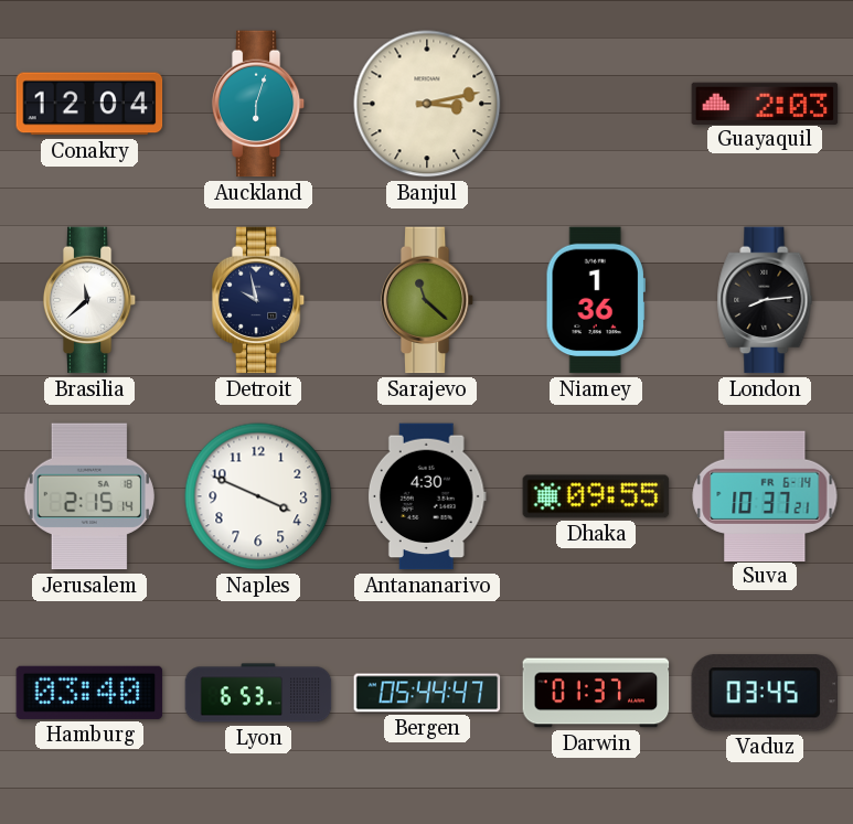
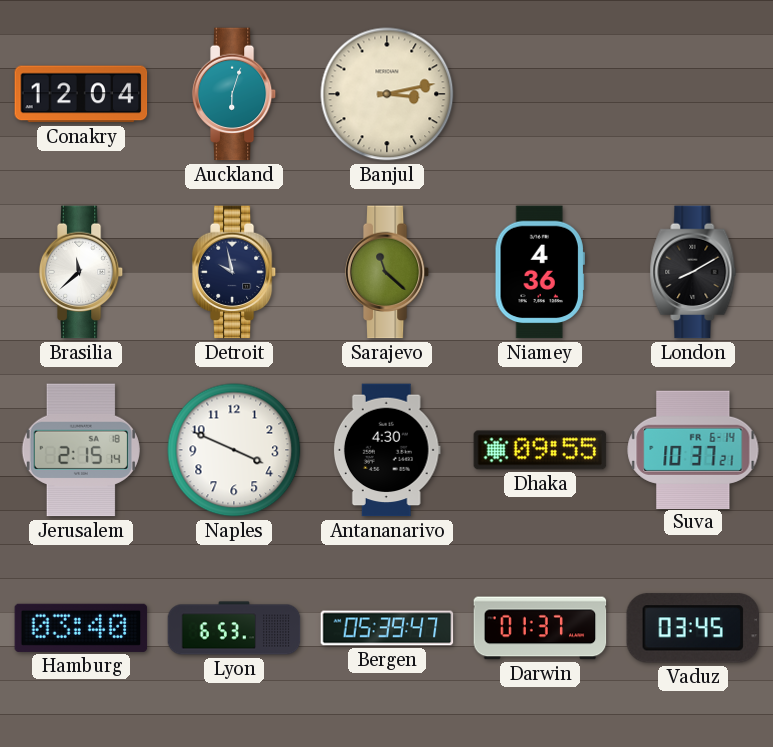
Guayaquil: 2:03 -> none
Niamey: 1:36 -> 4:36
London: 8:14 -> 8:10
Bergen: 05:44 -> 05:39
